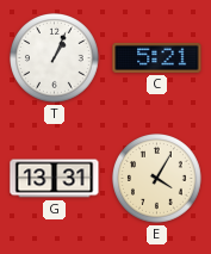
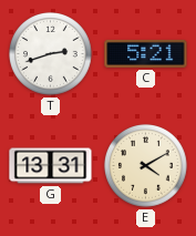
T: 1:04 -> 2:42
E: 4:05 -> 4:10
